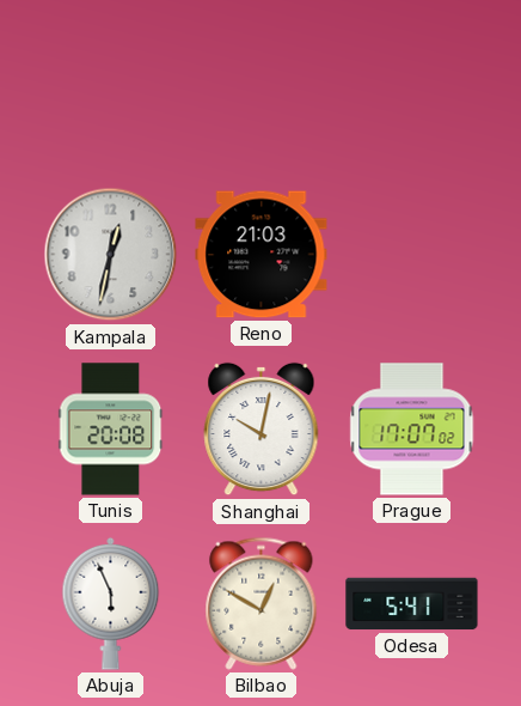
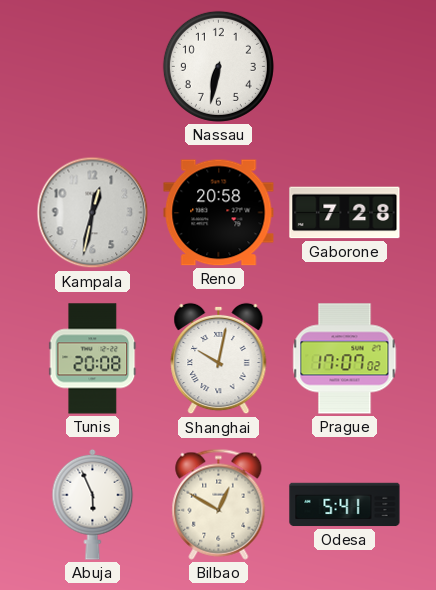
Nassau: none -> 6:32
Reno: 21:03 -> 20:58
Gaborone: none -> 7:28
